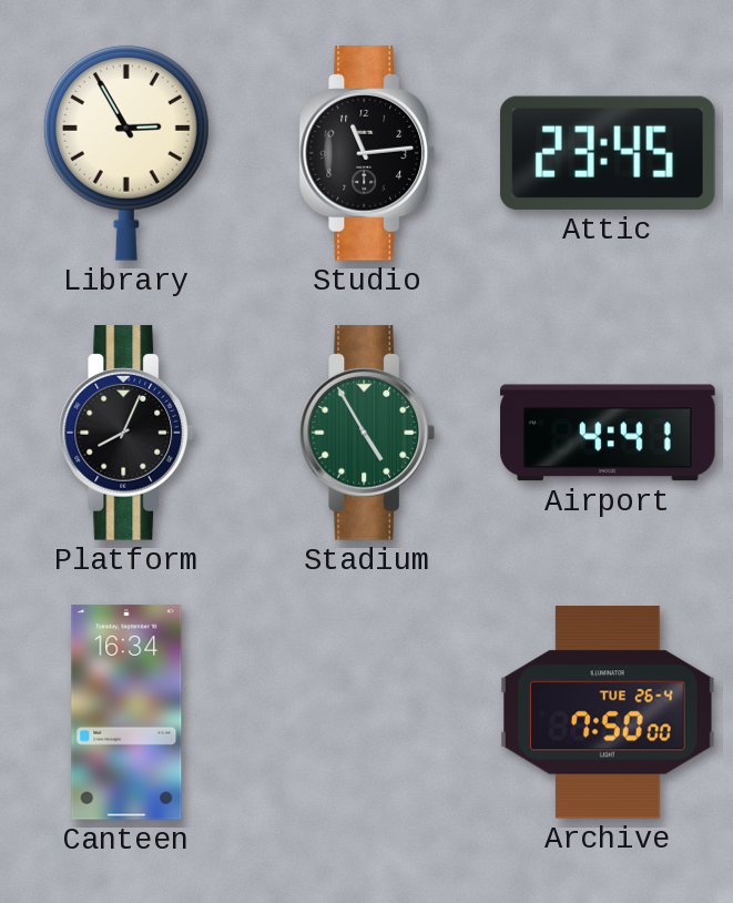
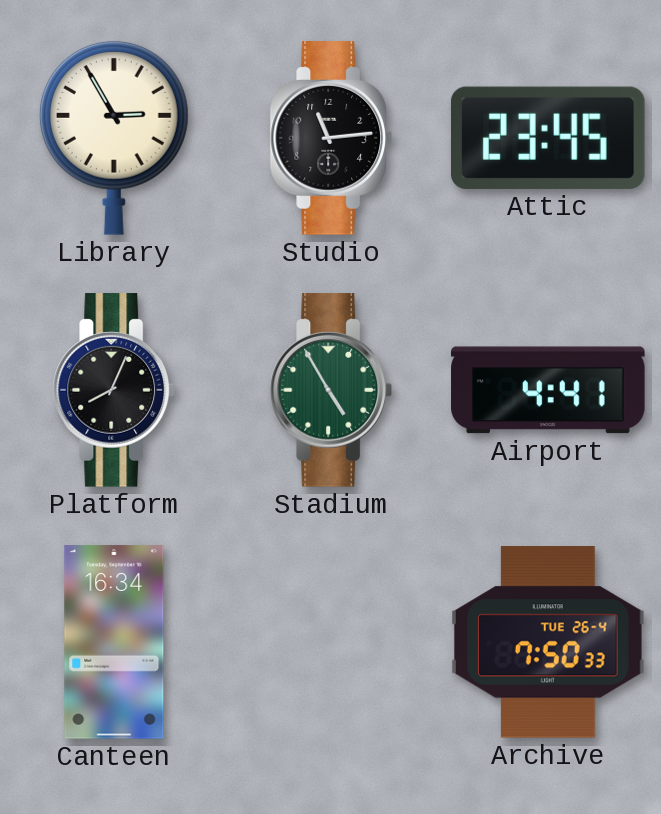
Archive: 7:50:00 -> 7:50:33
